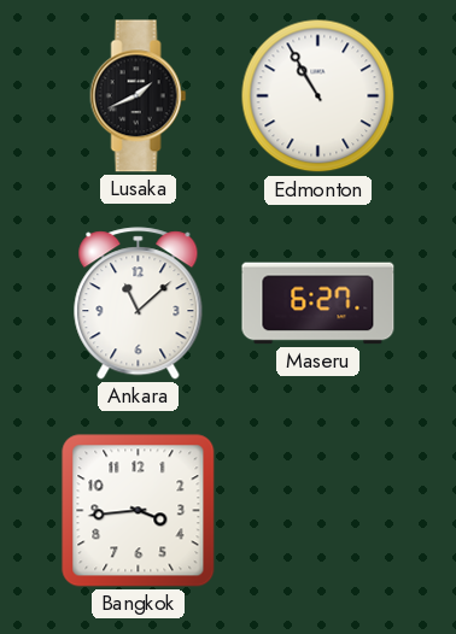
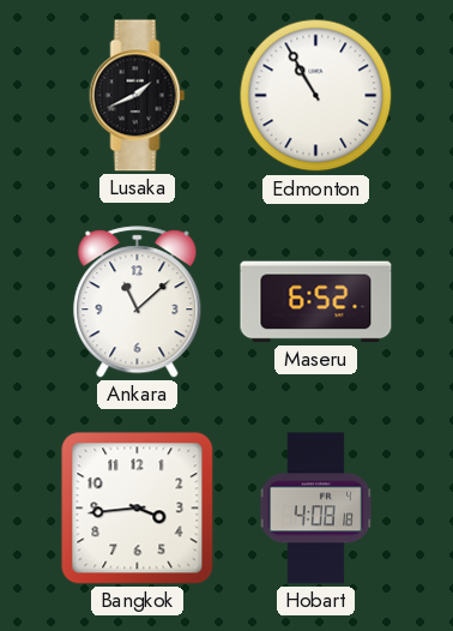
Maseru: 6:27 -> 6:52
Hobart: none -> 4:08
